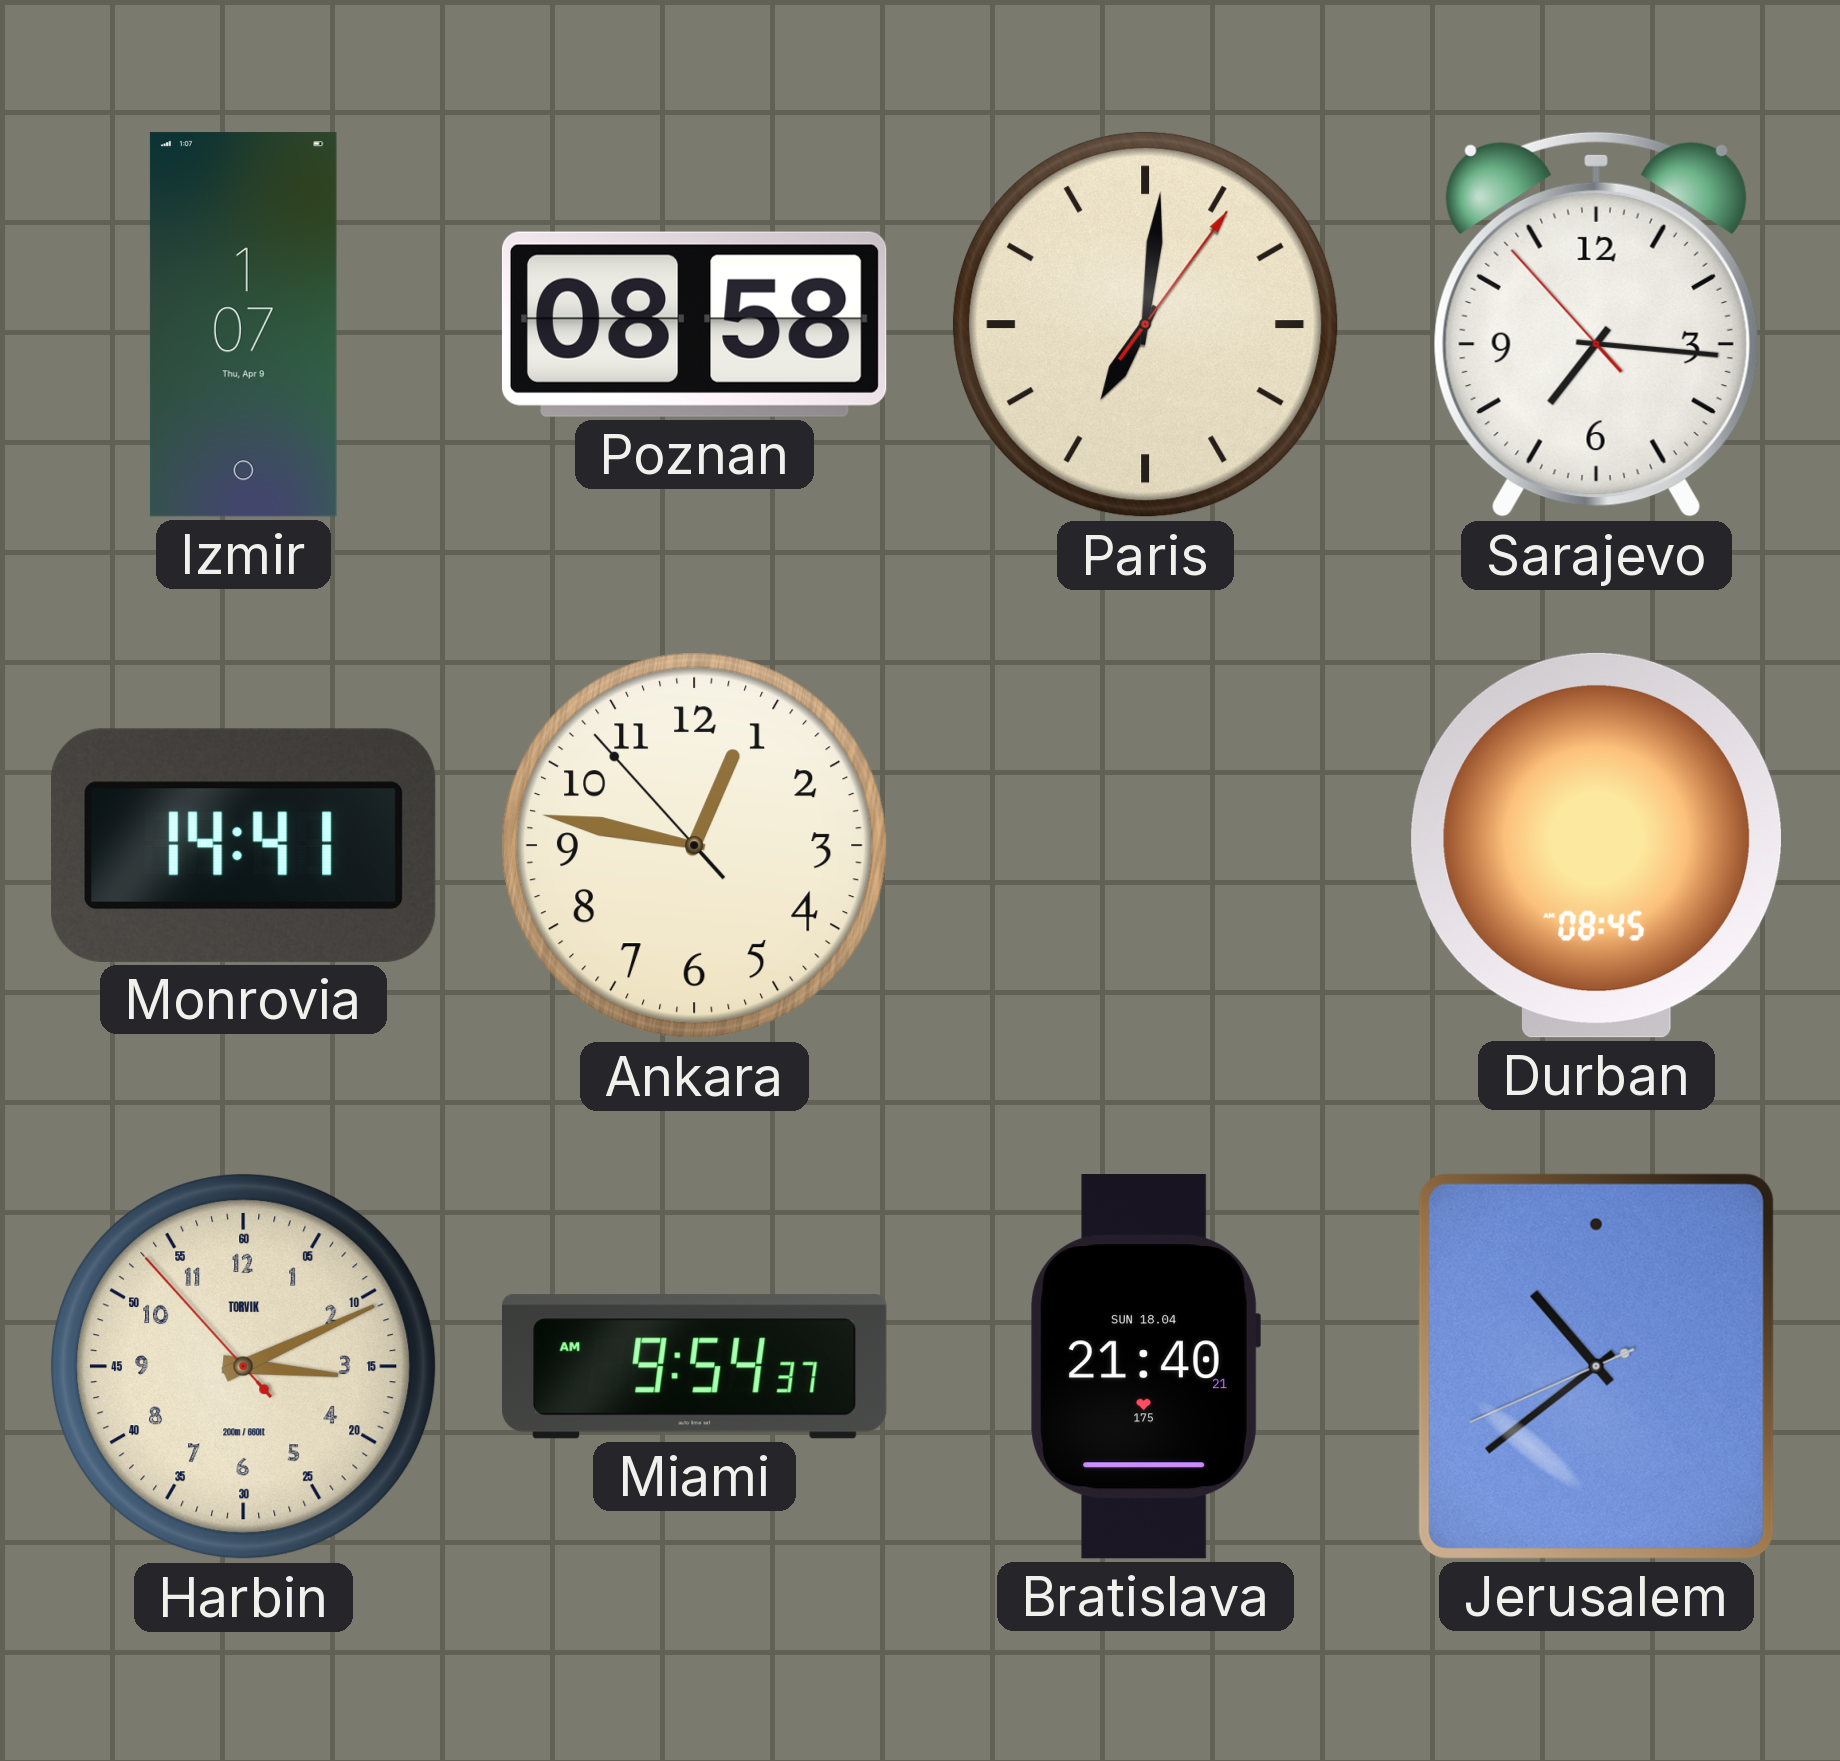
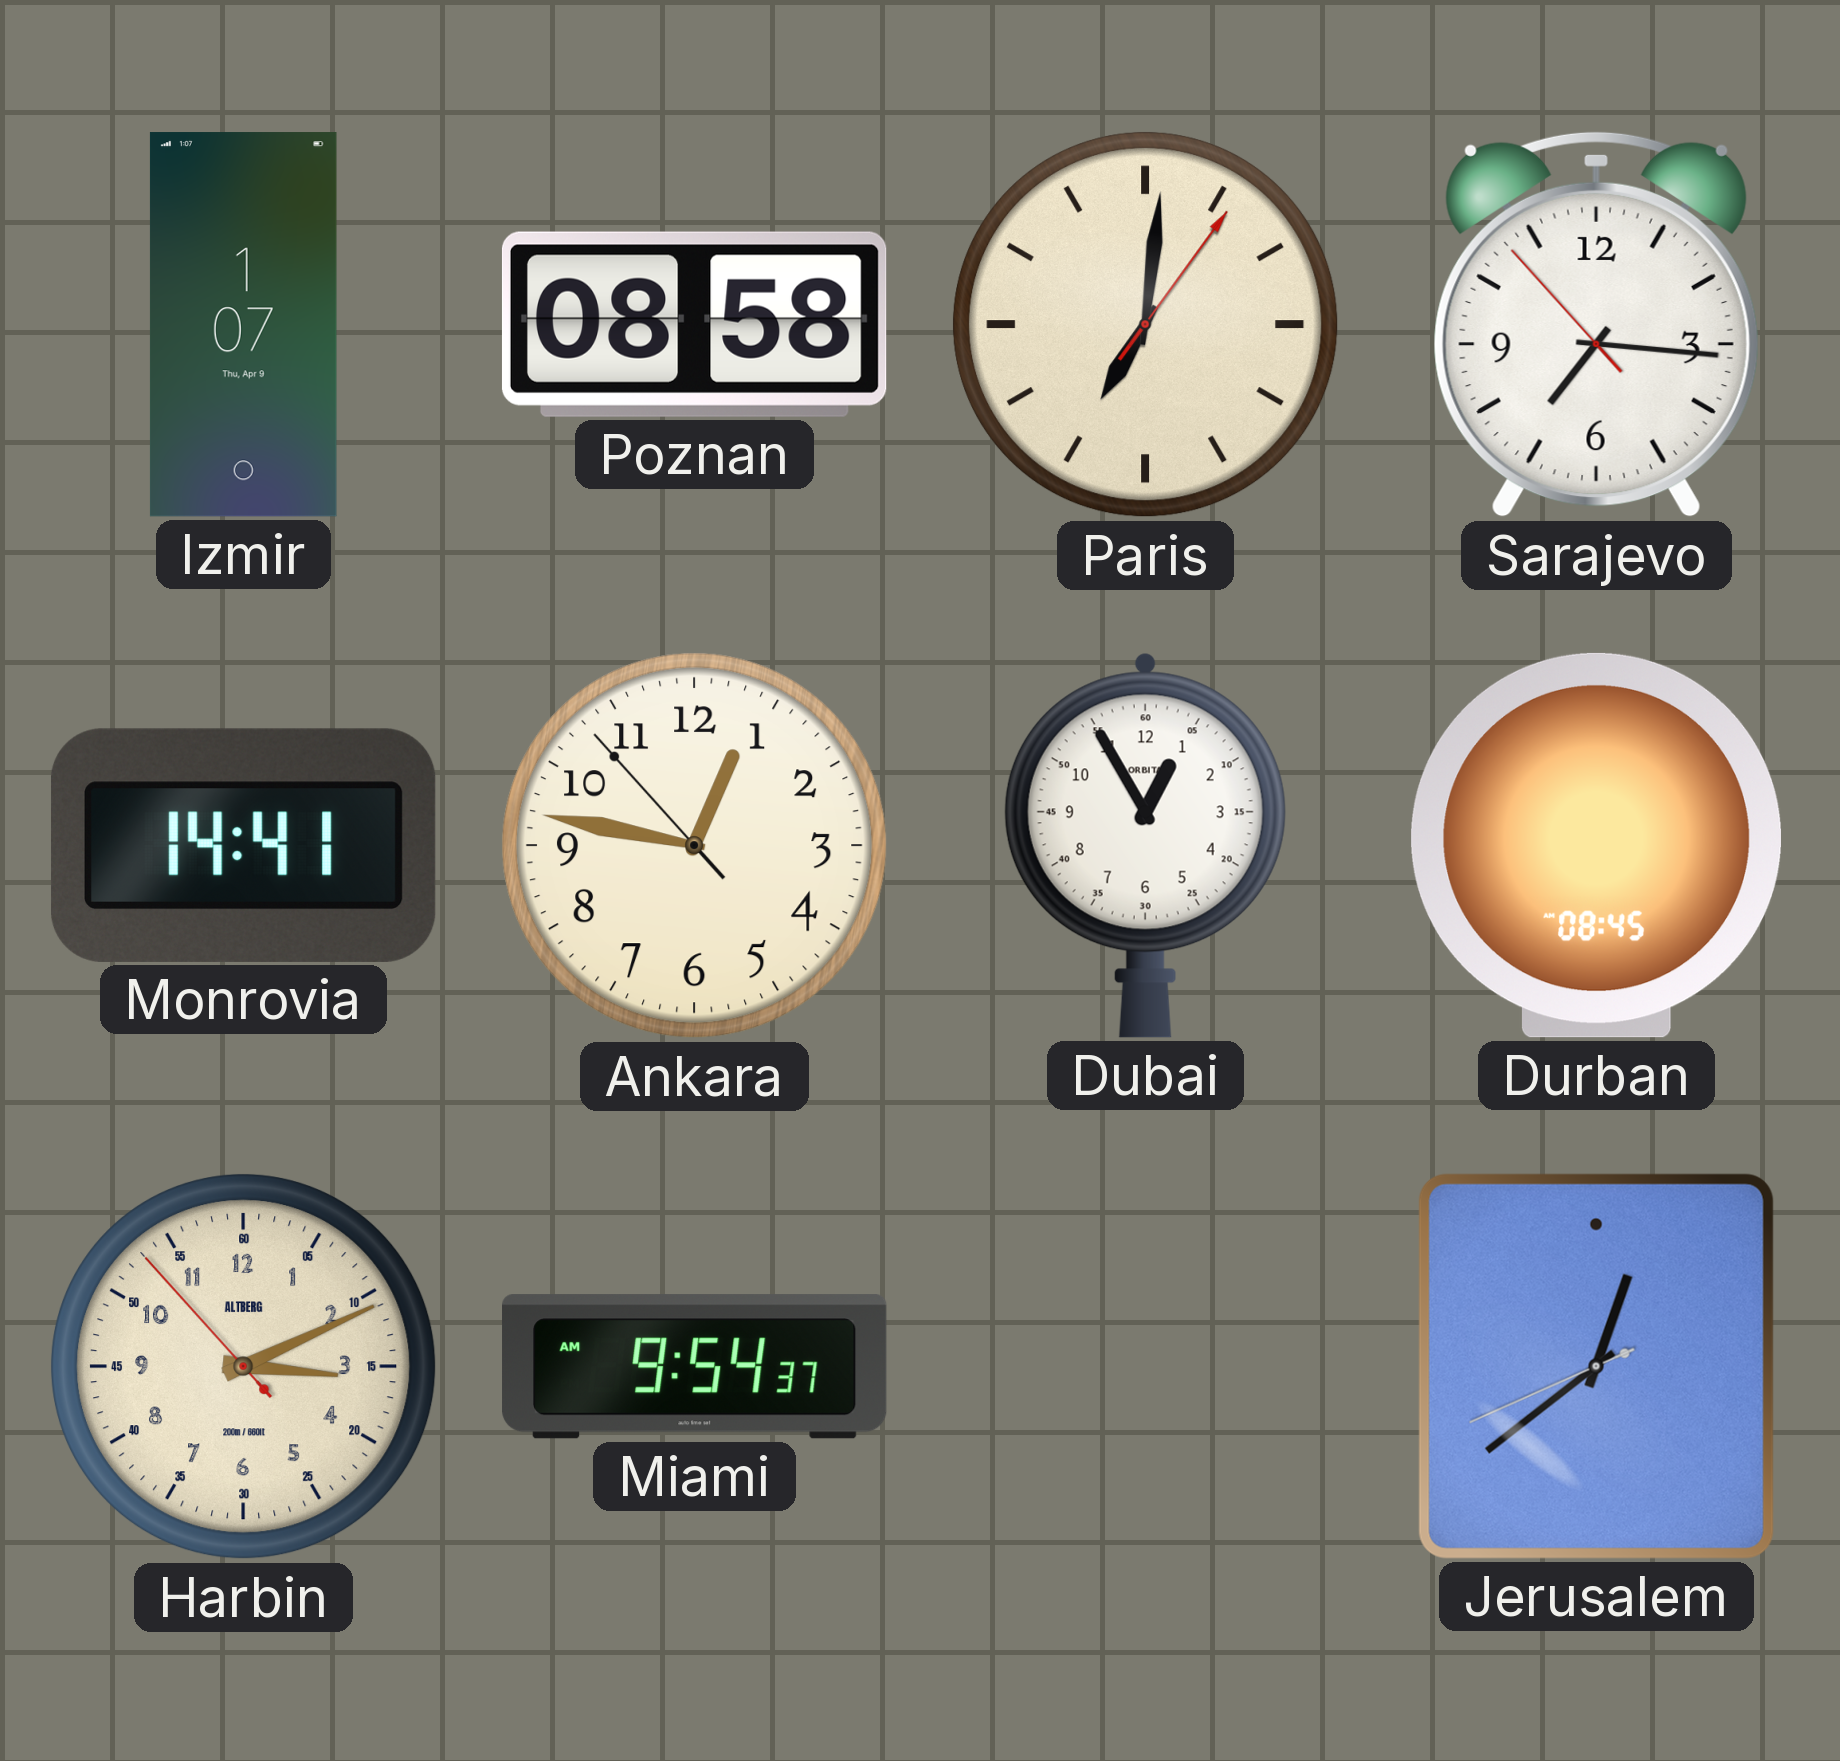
Dubai: none -> 12:55
Harbin brand: TORVIK -> ALTBERG
Bratislava: 21:40 -> none
Jerusalem: 10:38 -> 12:38
